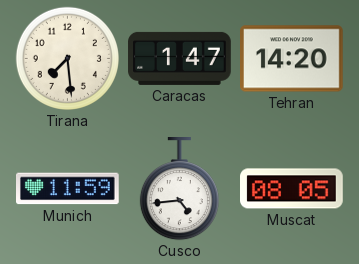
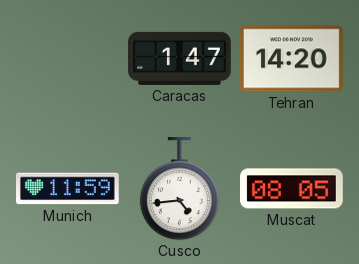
Tirana: 7:29 -> none
